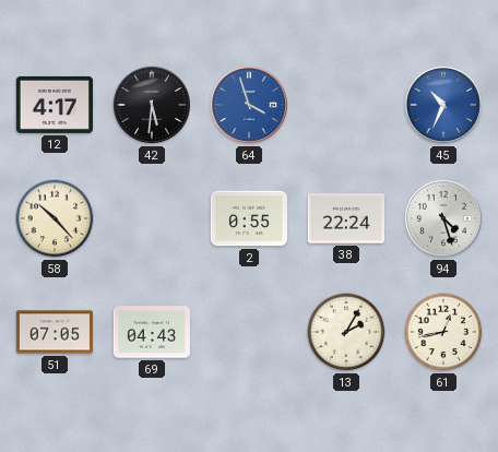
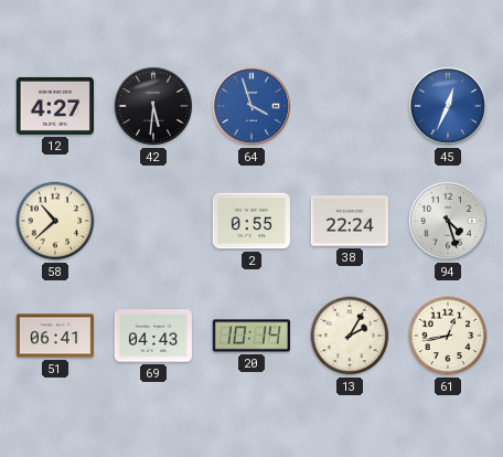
12: 4:17 -> 4:27
45: 10:34 -> 12:34
58: 10:23 -> 10:38
51: 07:05 -> 06:41
20: none -> 10:14
